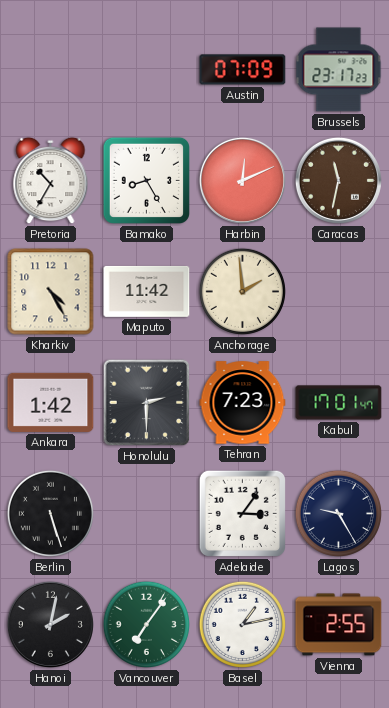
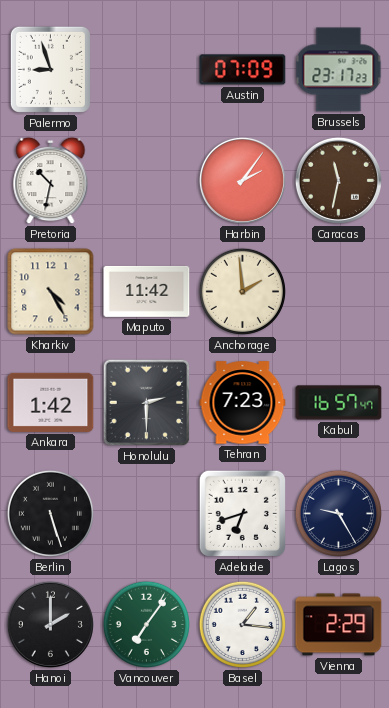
Palermo: none -> 8:57
Pretoria: 10:35 -> 10:32
Bamako: 8:25 -> none
Harbin: 12:11 -> 2:06
Kabul: 17:01 -> 16:57
Adelaide: 3:06 -> 6:42
Hanoi: 2:02 -> 2:00
Basel: 1:13 -> 1:16
Vienna: 2:55 -> 2:29
